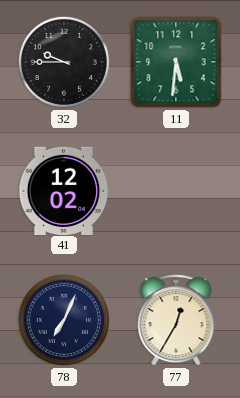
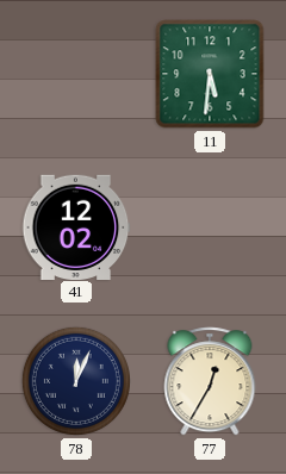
32: 9:45 -> none
78: 7:04 -> 12:04
